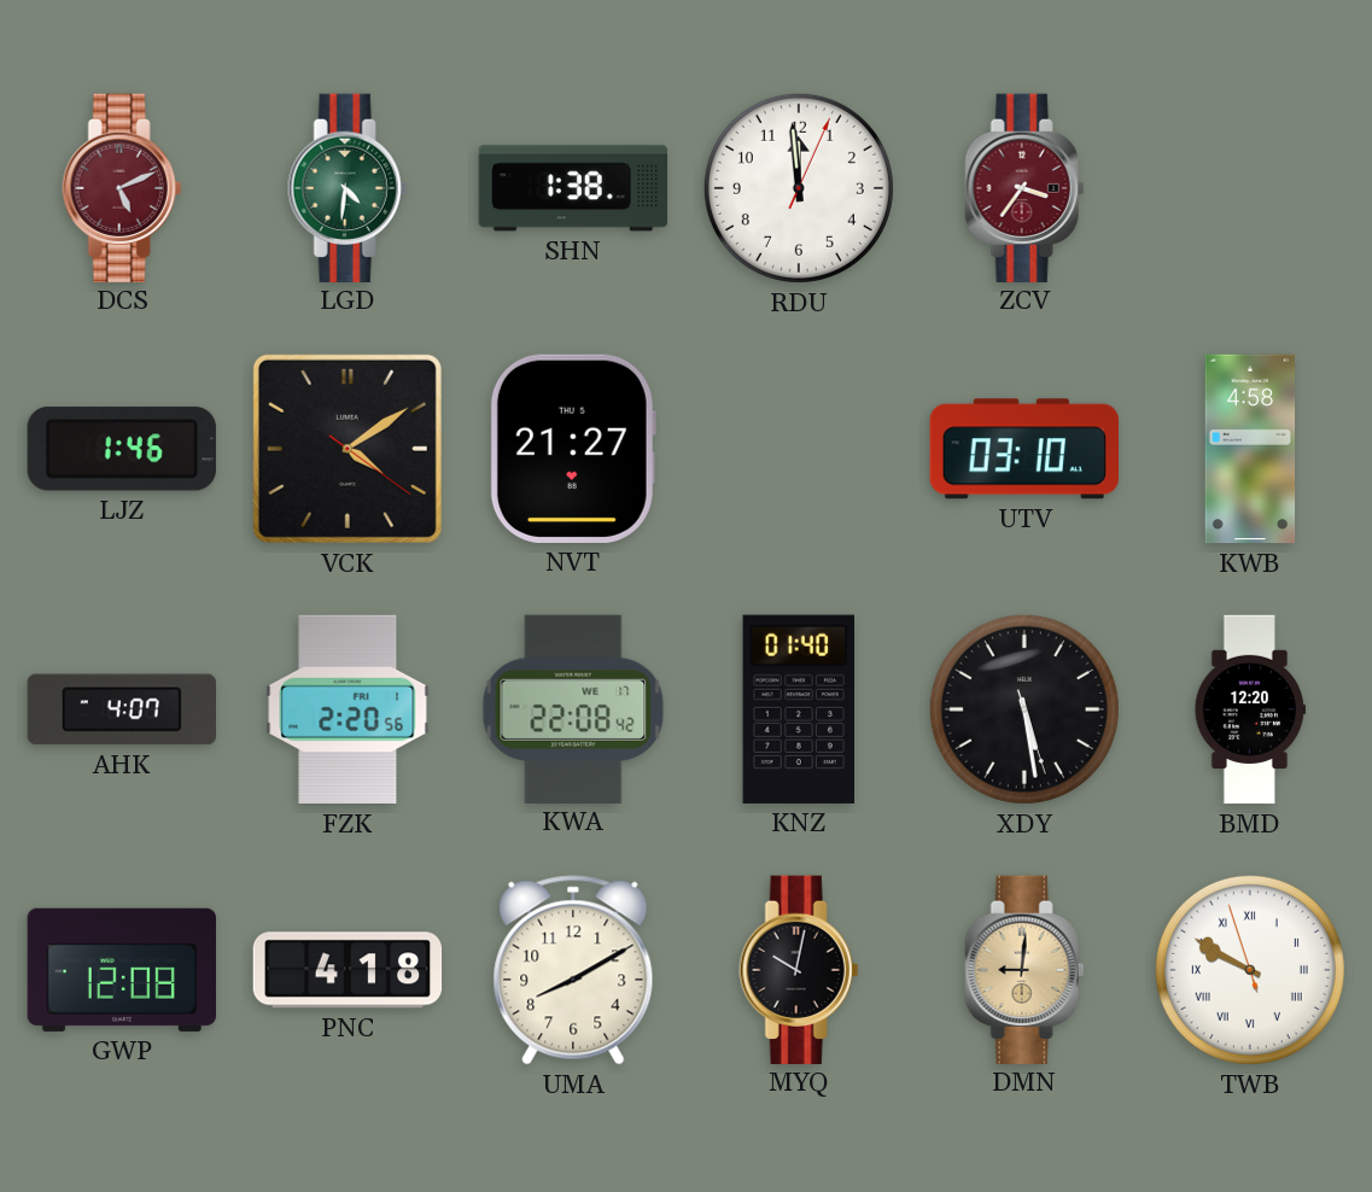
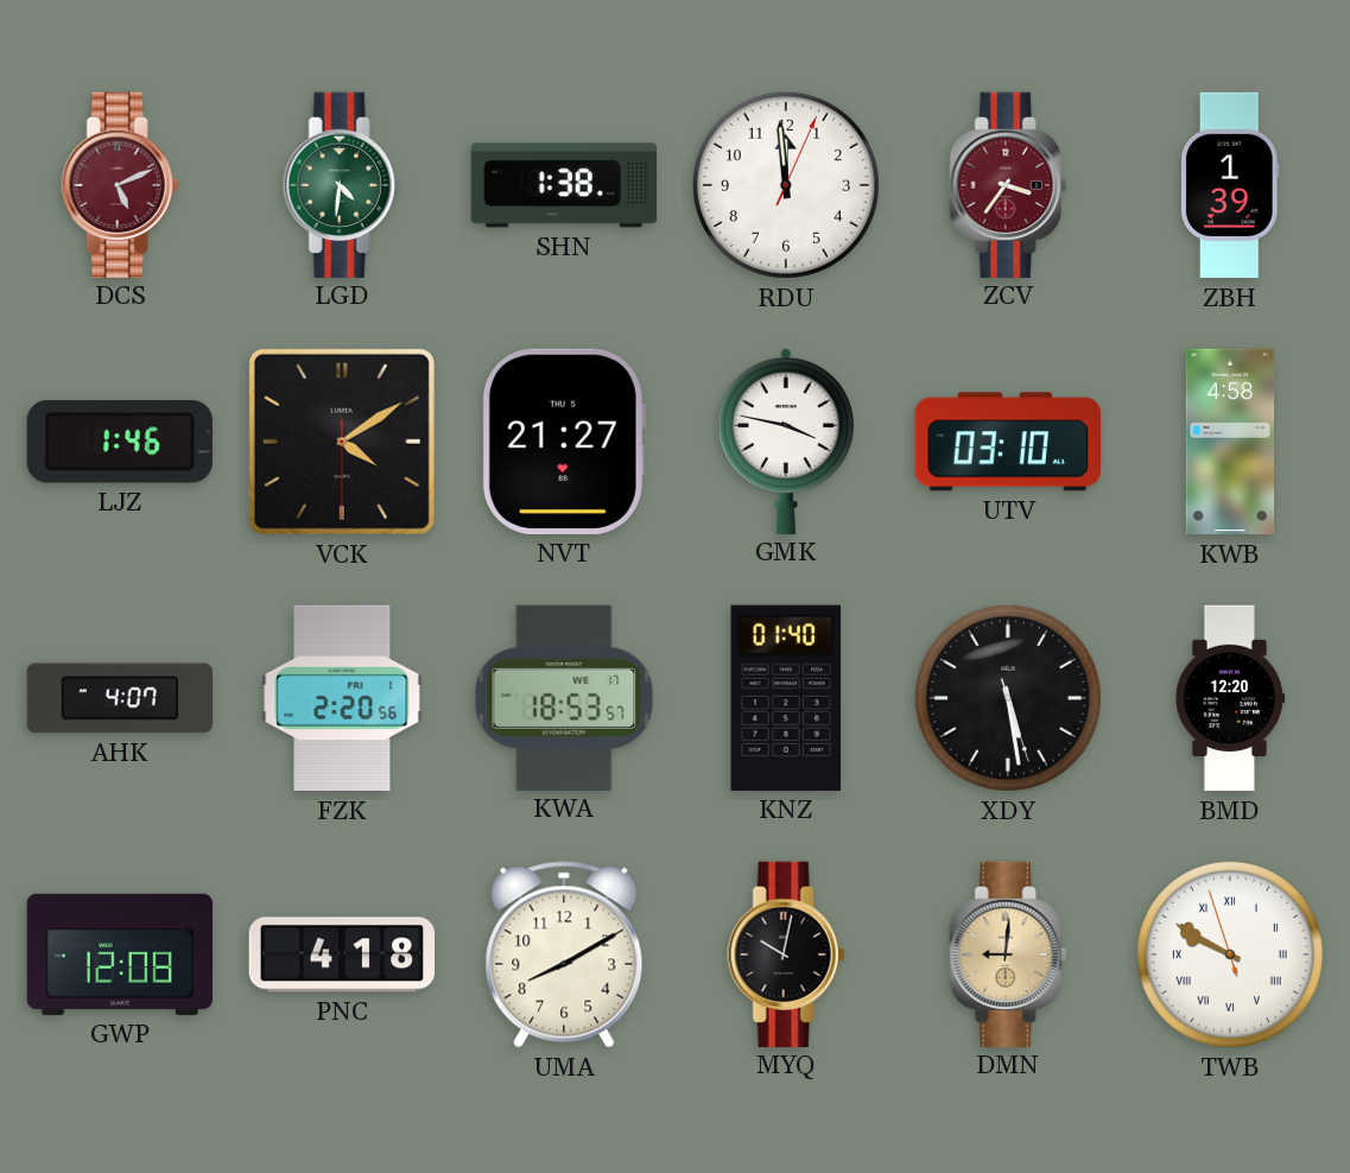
ZBH: none -> 1:39
VCK: 4:09:21 -> 4:09:30
GMK: none -> 3:47
KWA: 22:08 -> 18:53
